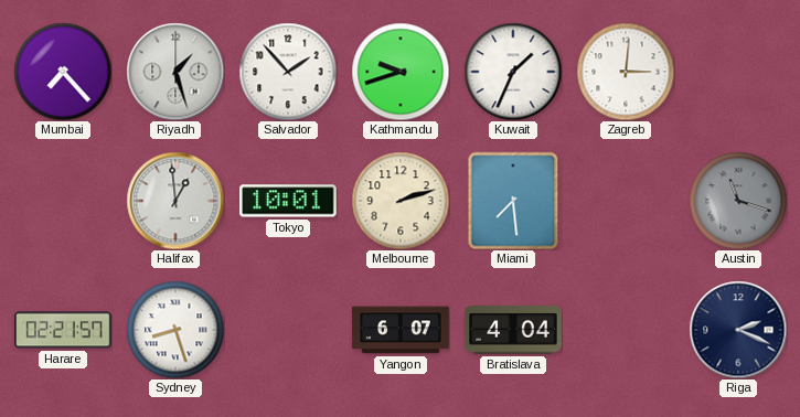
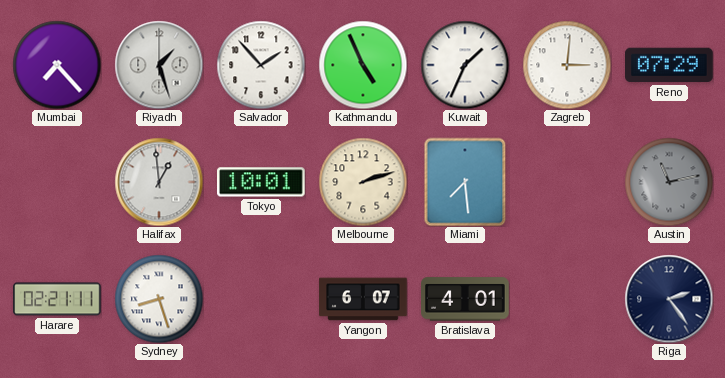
Kathmandu: 9:42 -> 4:56
Reno: none -> 07:29
Austin: 11:18 -> 11:13
Harare: 02:21:57 -> 02:21:11
Bratislava: 4:04 -> 4:01
Riga: 2:19 -> 2:24
